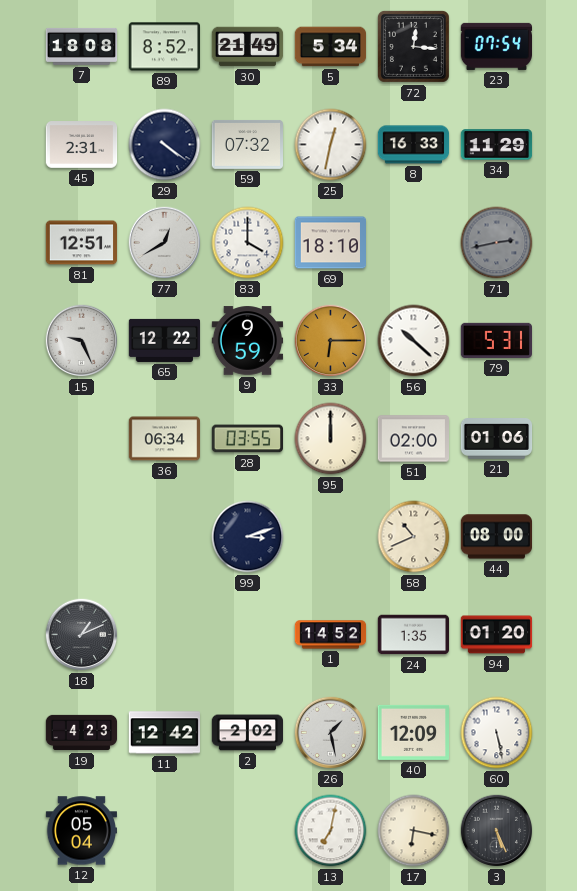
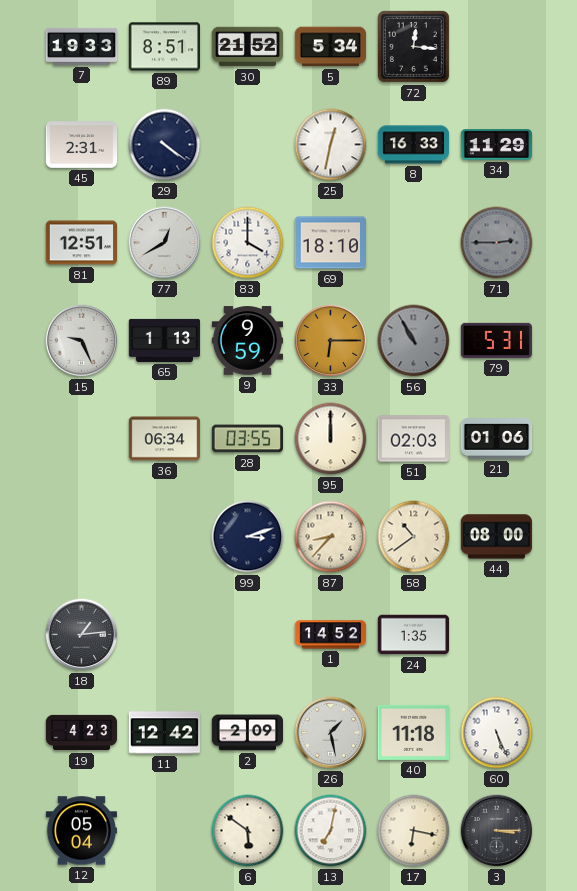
7: 18:08 -> 19:33
89: 8:52 -> 8:51
30: 21:49 -> 21:52
23: 07:54 -> none
59: 07:32 -> none
71: 2:43 -> 2:45
65: 12:22 -> 1:13
56: 10:22 -> 10:55
56 dial: white -> grey
51: 02:00 -> 02:03
87: none -> 8:37
58: 10:41 -> 10:39
18: 1:11 -> 1:14
94: 01:20 -> none
2: 2:02 -> 2:09
40: 12:09 -> 11:18
60: 5:28 -> 5:26
6: none -> 5:51
3: 5:26 -> 3:15
